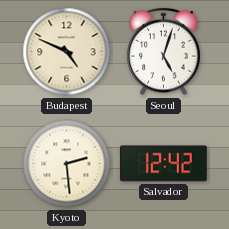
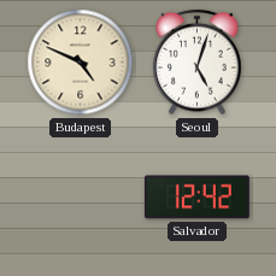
Kyoto: 2:29 -> none
